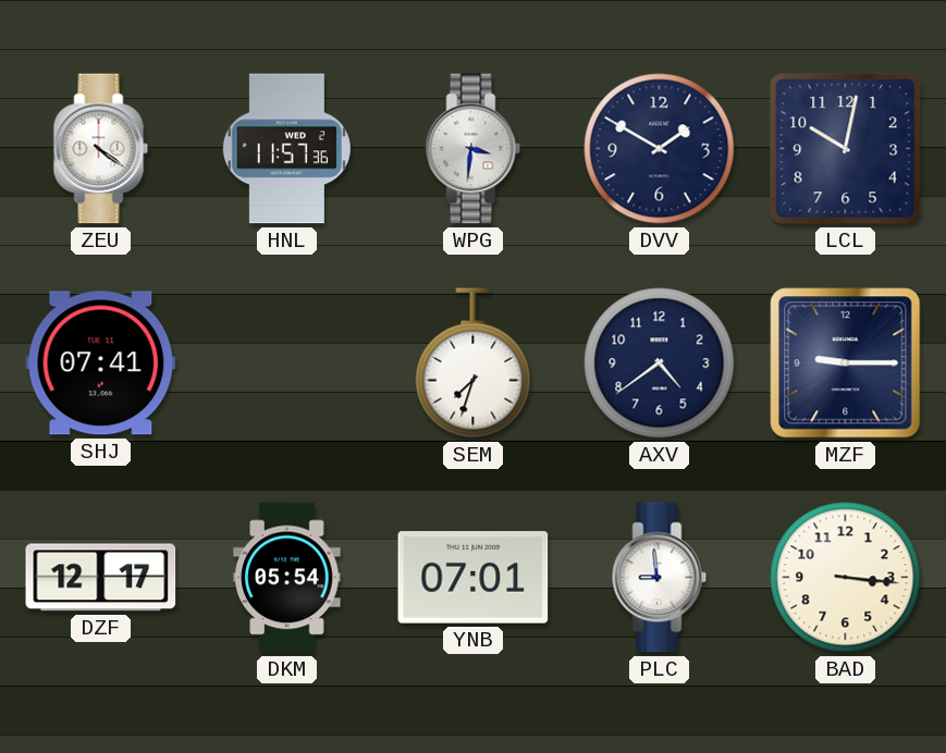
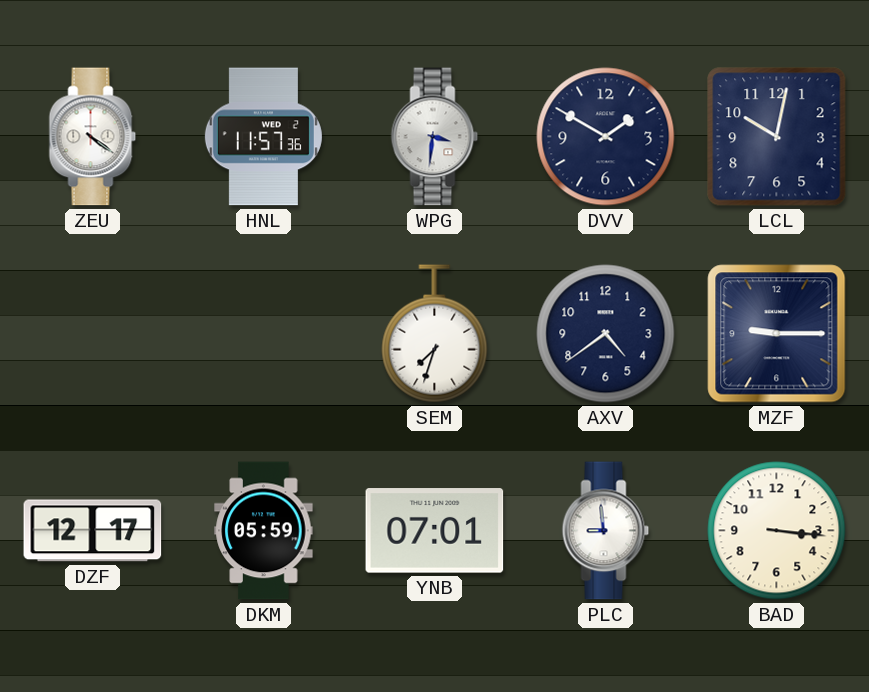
SHJ: 07:41 -> none
DKM: 05:54 -> 05:59
